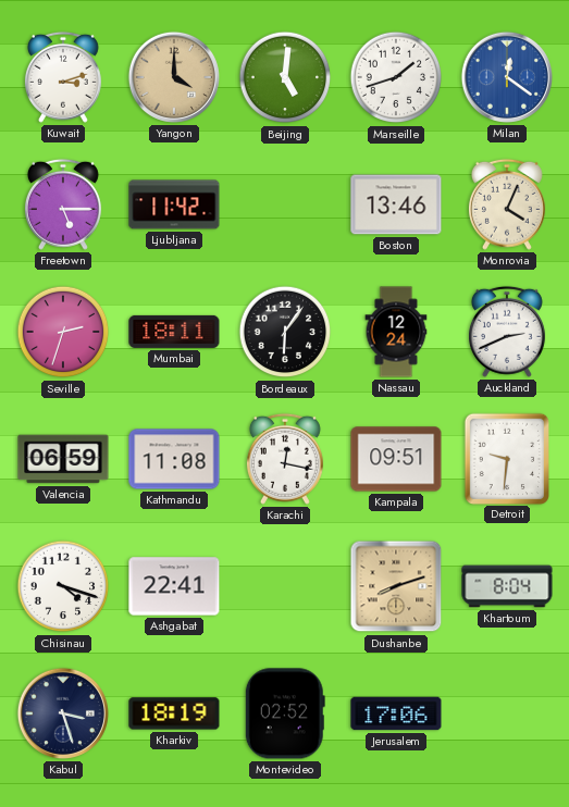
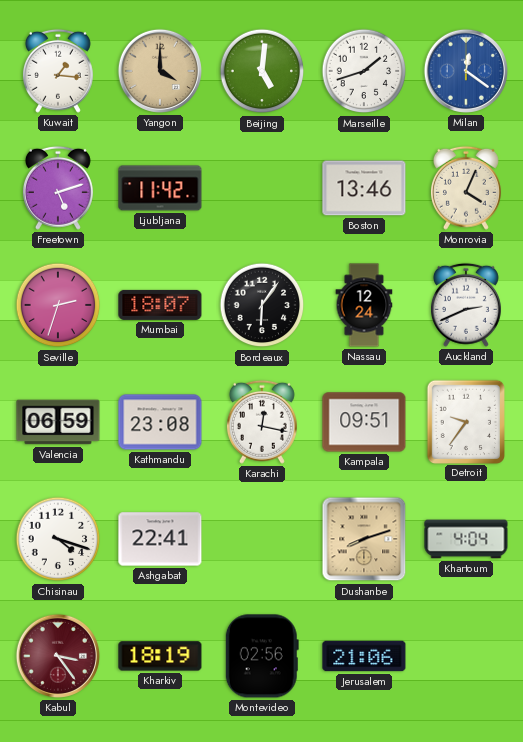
Kuwait: 3:12 -> 1:16
Freetown: 5:15 -> 5:12
Mumbai: 18:11 -> 18:07
Kathmandu: 11:08 -> 23:08
Detroit: 9:31 -> 9:36
Khartoum: 8:04 -> 4:04
Kabul: 3:27 -> 3:24
Kabul dial: navy -> burgundy
Montevideo: 02:52 -> 02:56
Jerusalem: 17:06 -> 21:06
